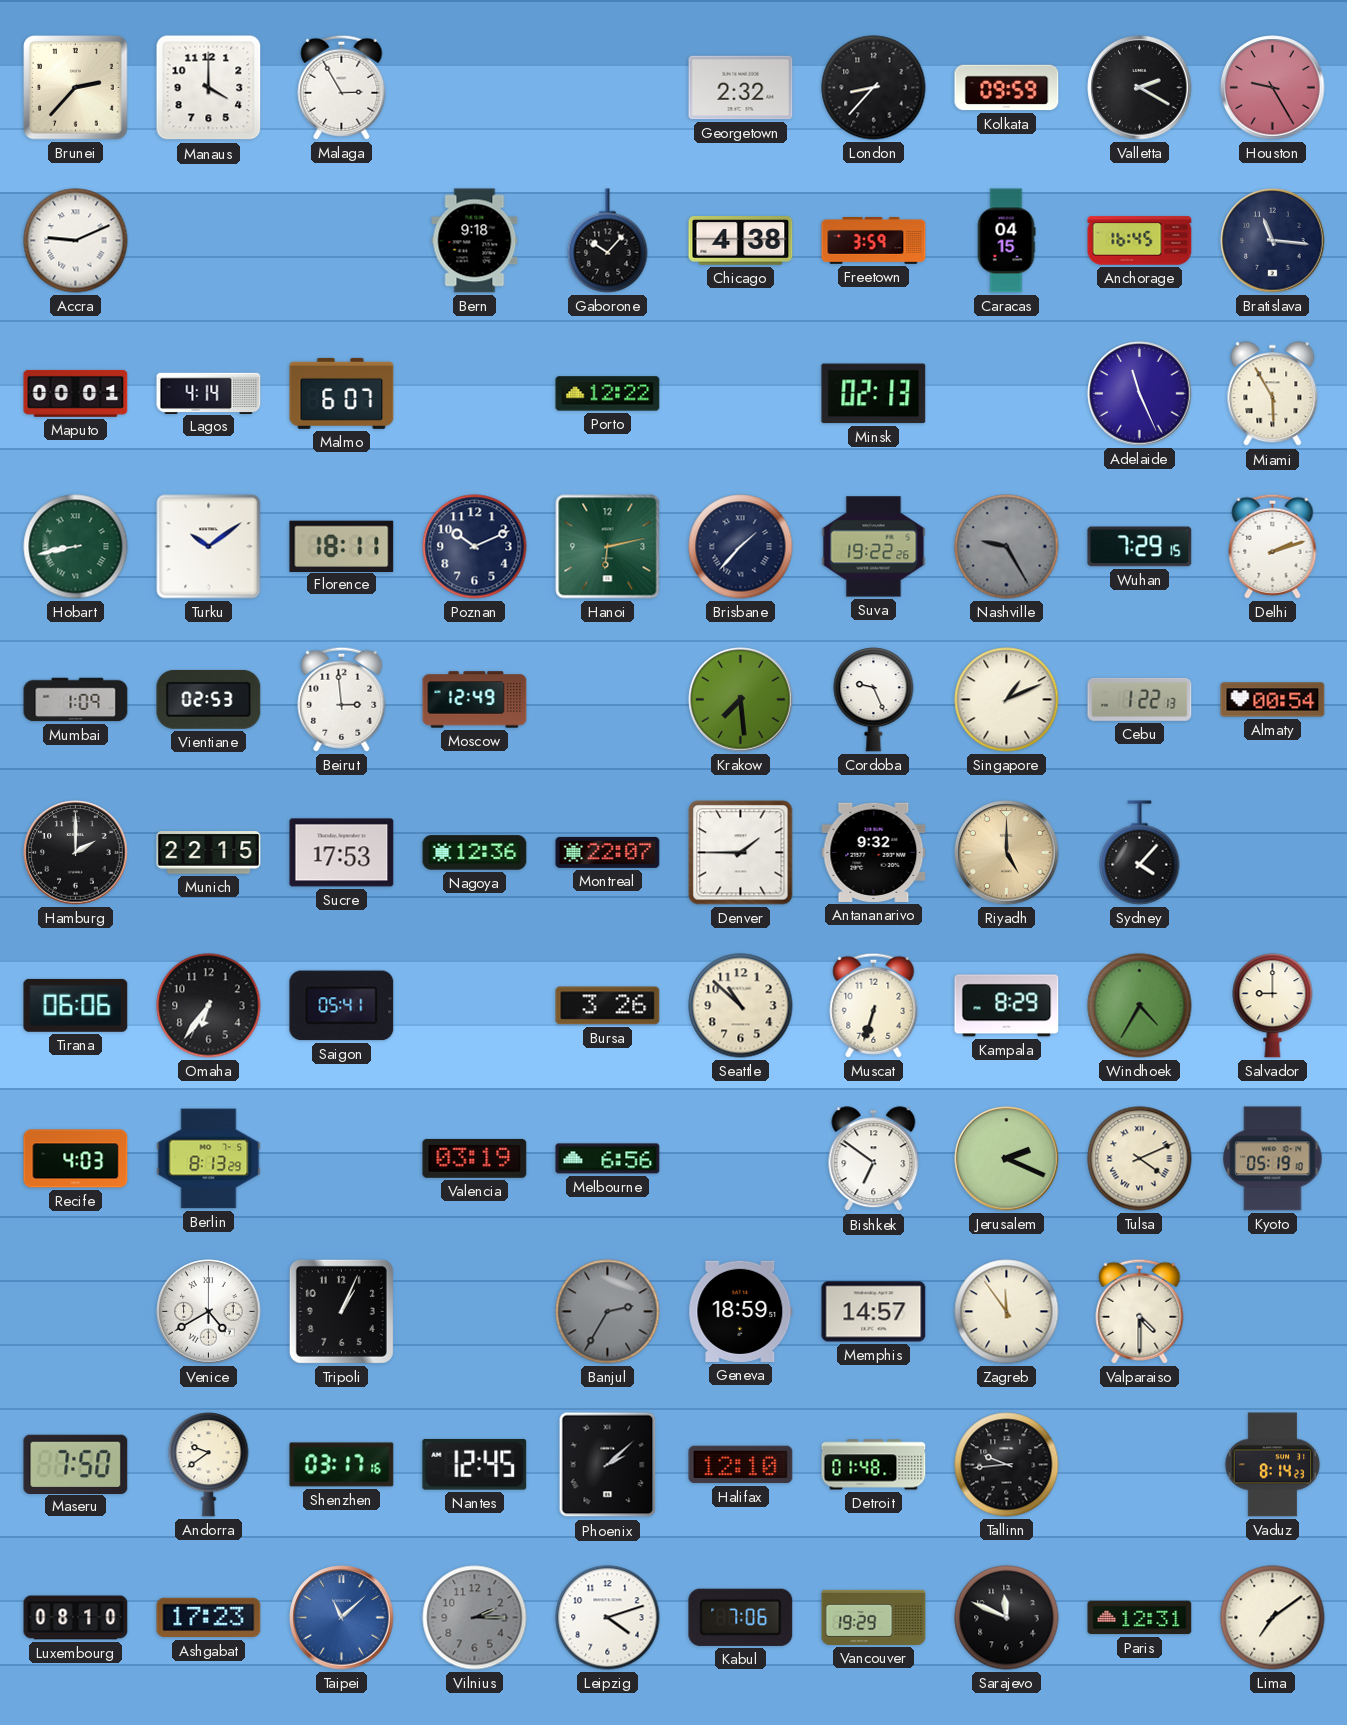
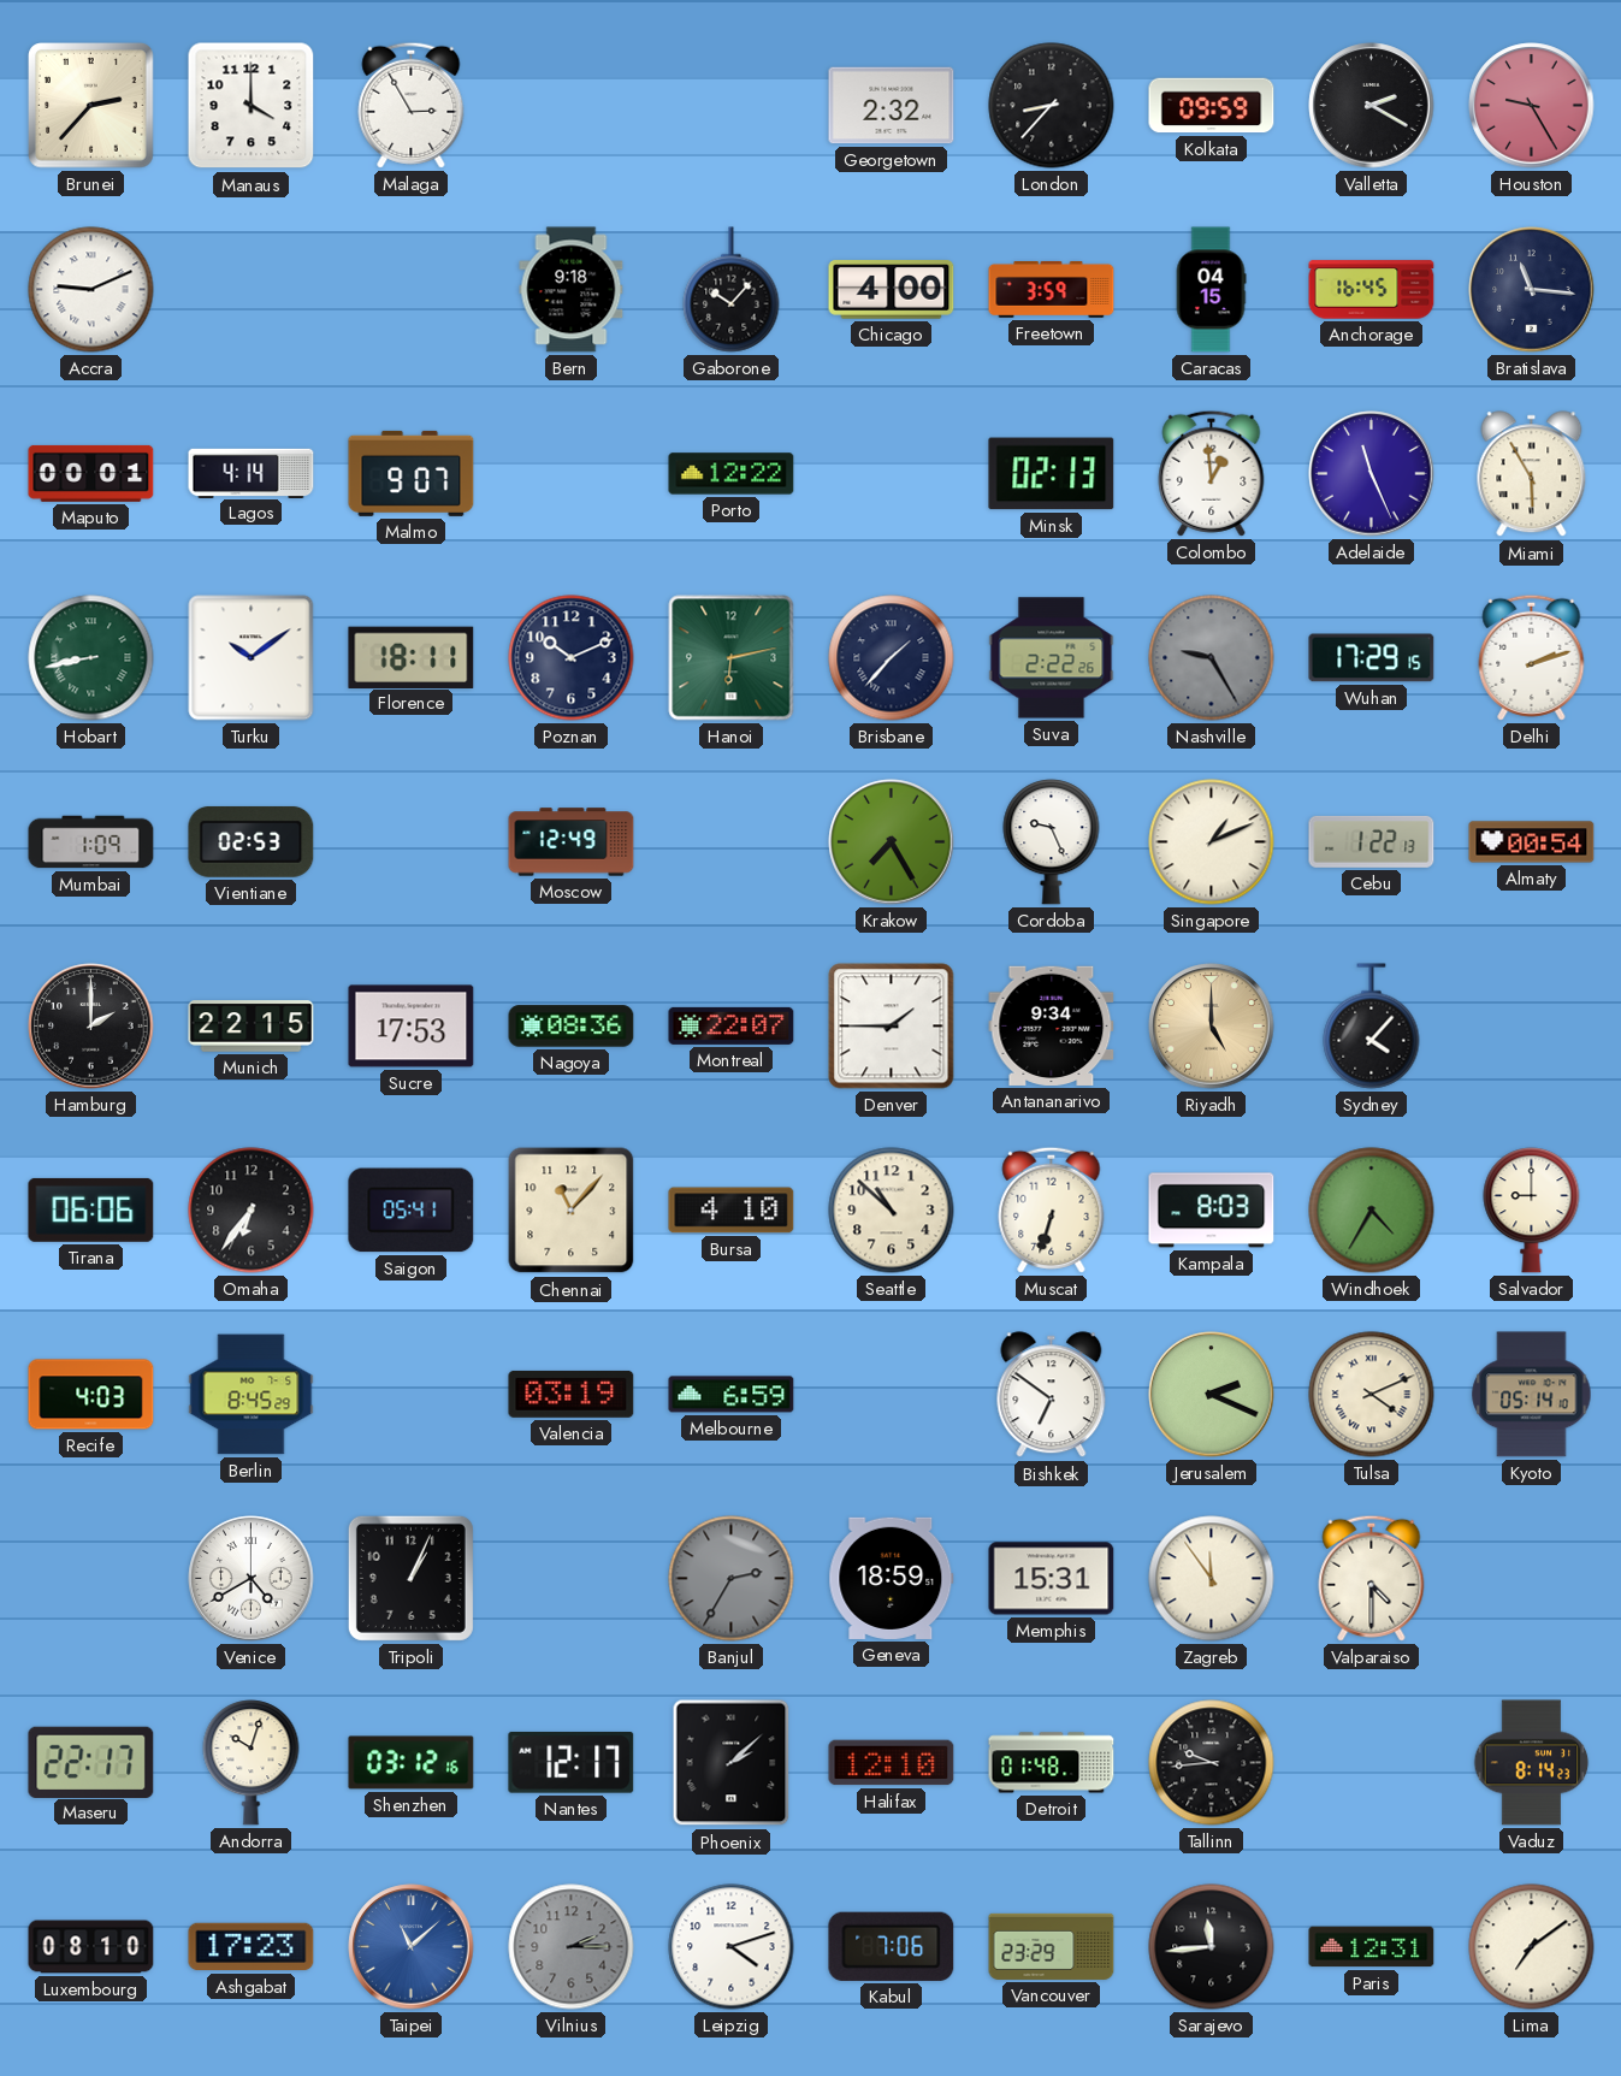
Chicago: 4:38 -> 4:00
Malmo: 6:07 -> 9:07
Colombo: none -> 12:59
Suva: 19:22 -> 2:22
Wuhan: 7:29 -> 17:29
Beirut: 2:59 -> none
Krakow: 7:29 -> 7:25
Nagoya: 12:36 -> 08:36
Antananarivo: 9:32 -> 9:34
Chennai: none -> 11:07
Bursa: 3:26 -> 4:10
Kampala: 8:29 -> 8:03
Berlin: 8:13 -> 8:45
Melbourne: 6:56 -> 6:59
Kyoto: 05:19 -> 05:14
Memphis: 14:57 -> 15:31
Maseru: 7:50 -> 22:17
Andorra: 9:39 -> 10:03
Shenzhen: 03:17 -> 03:12
Nantes: 12:45 -> 12:17
Vancouver: 19:29 -> 23:29
Sarajevo: 11:49 -> 11:44
